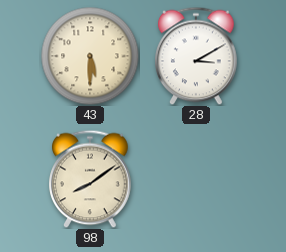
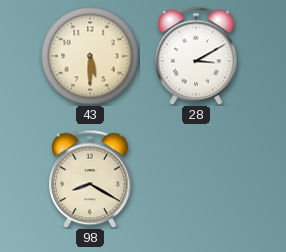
98: 8:09 -> 8:20
